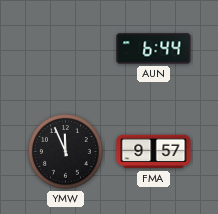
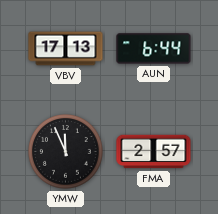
VBV: none -> 17:13
FMA: 9:57 -> 2:57
